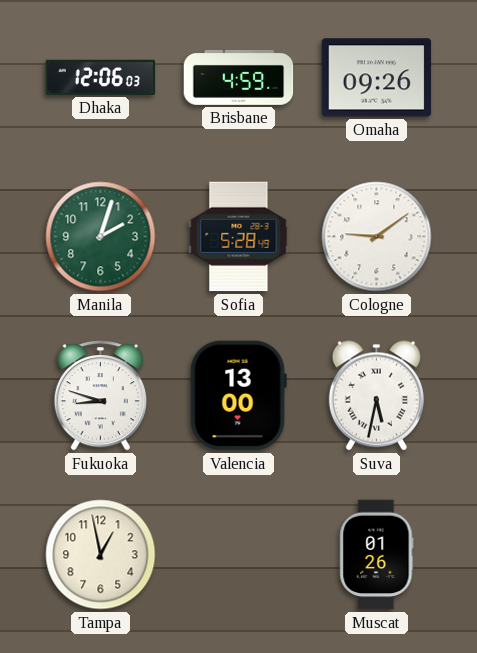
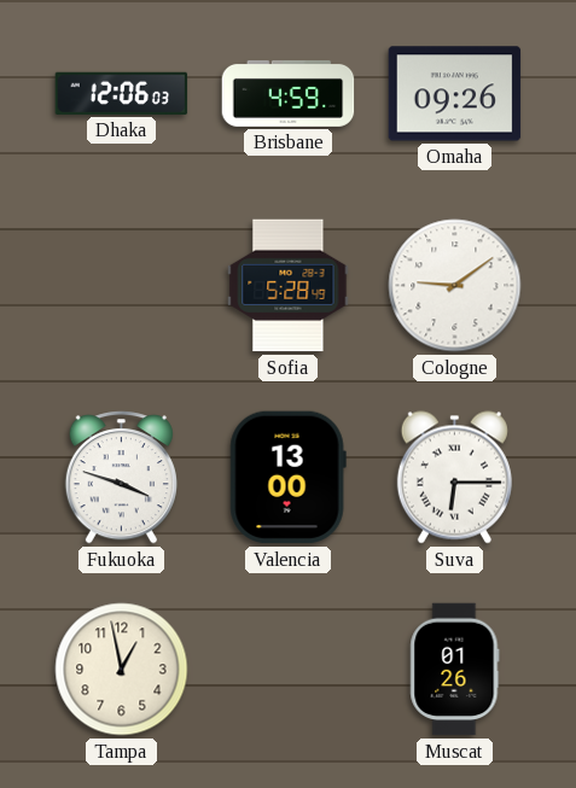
Manila: 2:03 -> none
Fukuoka: 8:48 -> 3:48
Suva: 5:32 -> 6:15
